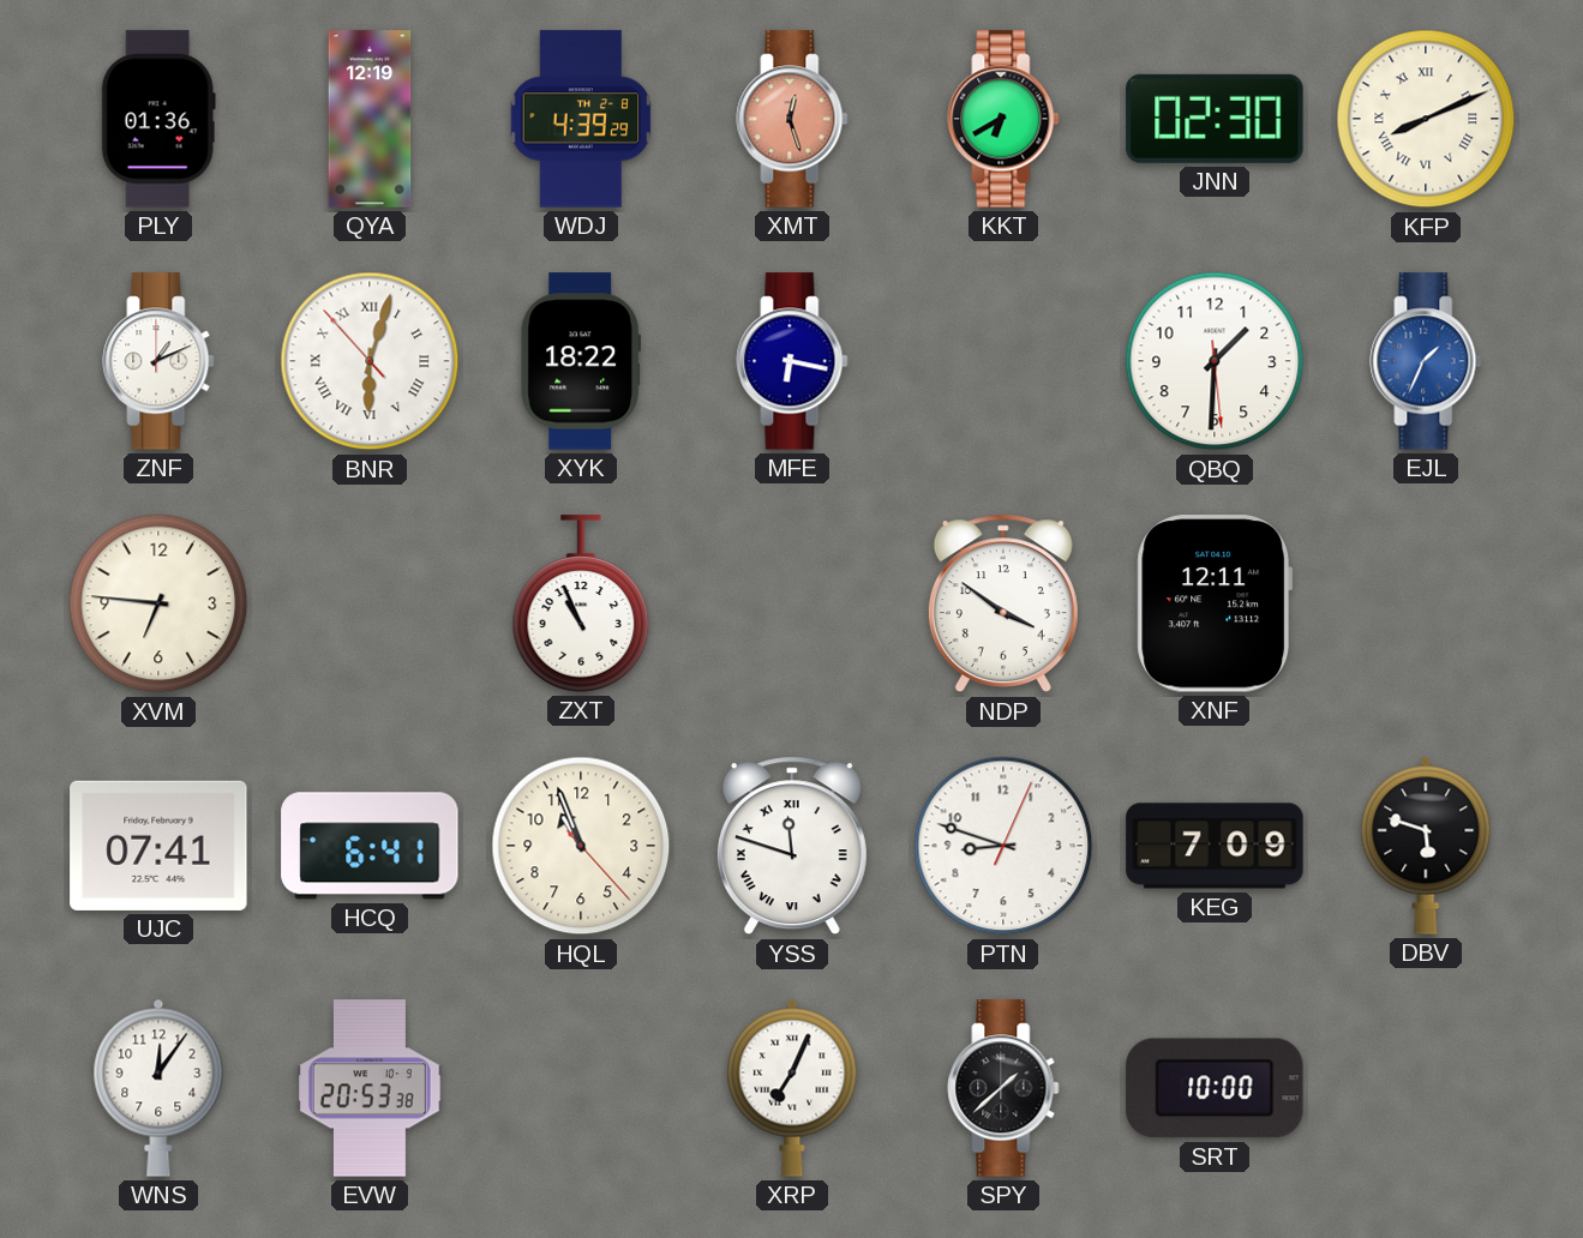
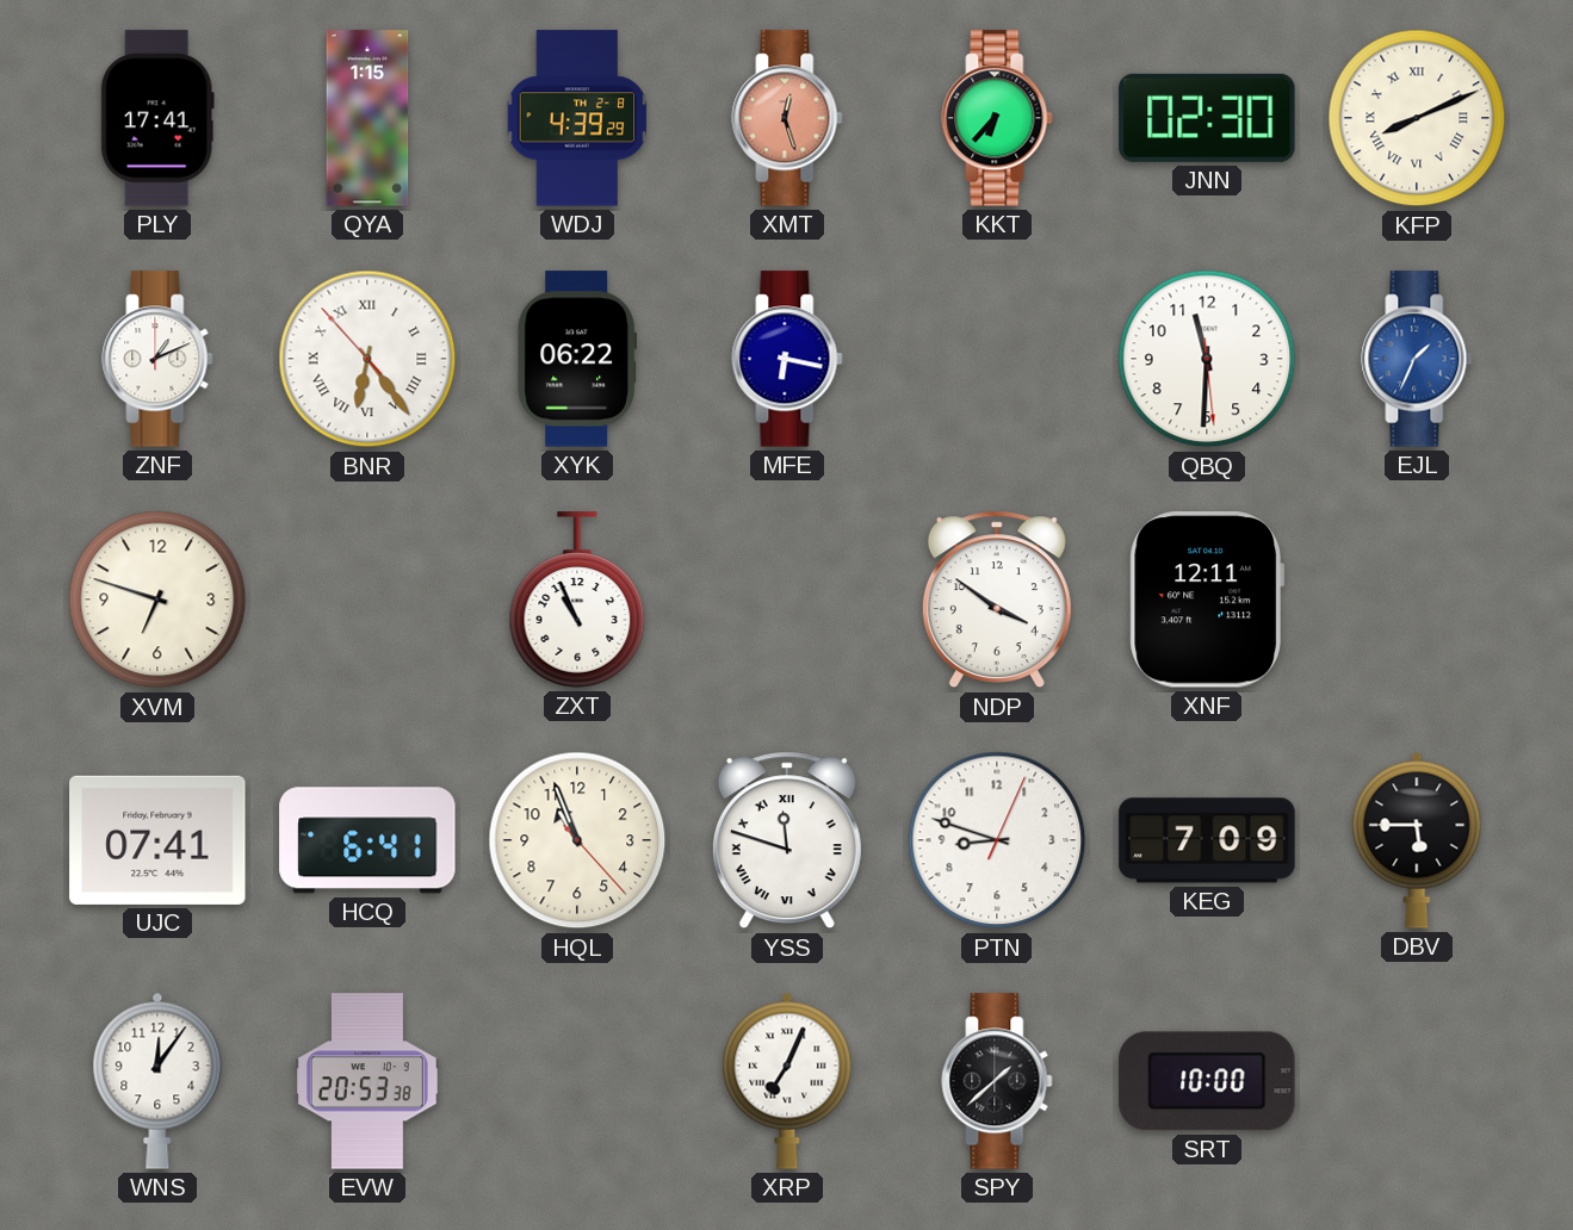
PLY: 01:36 -> 17:41
QYA: 12:19 -> 1:15
KKT: 6:40 -> 6:37
BNR: 6:02 -> 6:23
XYK: 18:22 -> 06:22
QBQ: 1:30 -> 11:30
XVM: 6:46 -> 6:48
DBV: 5:48 -> 5:45
